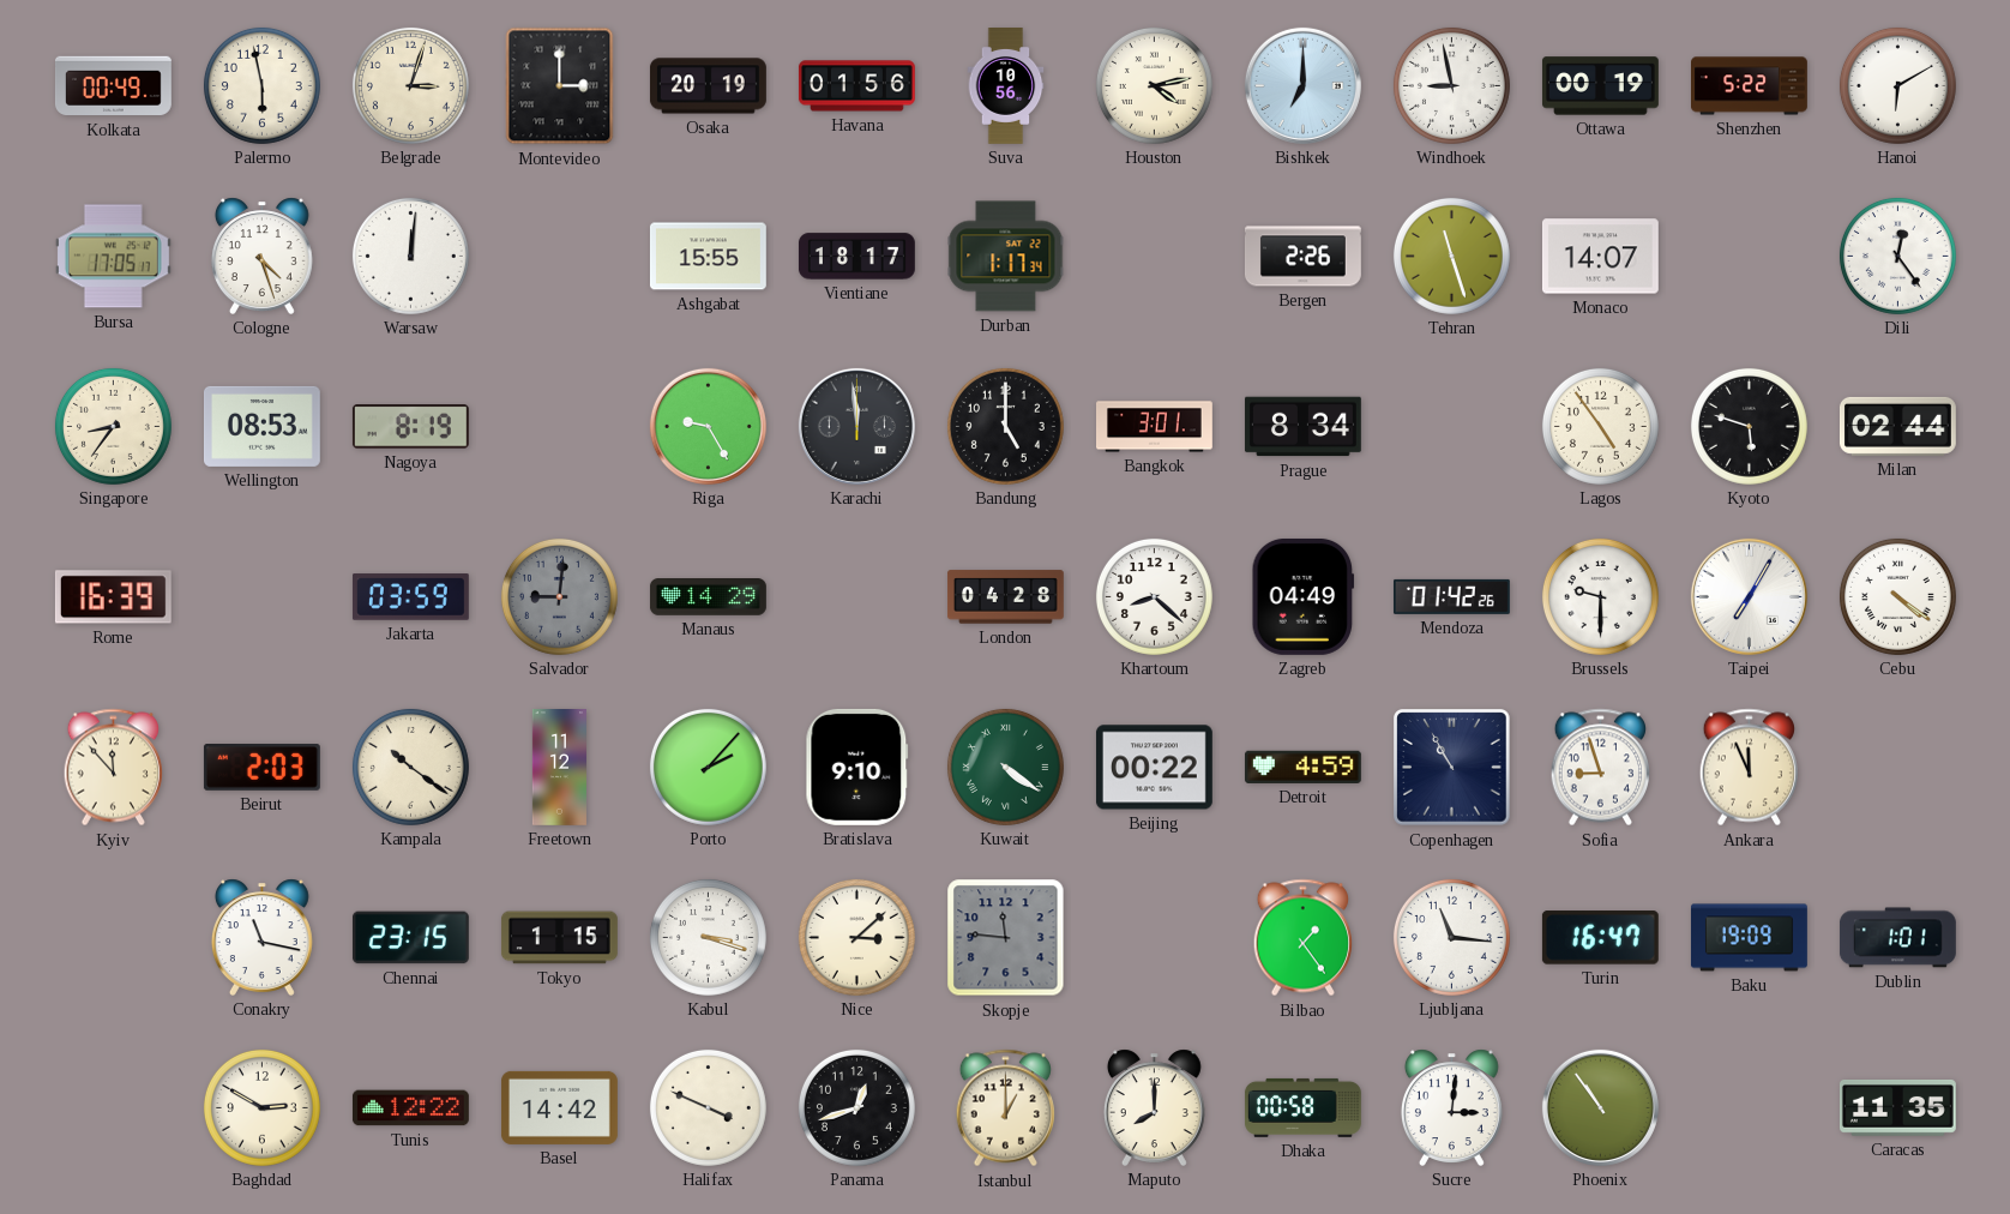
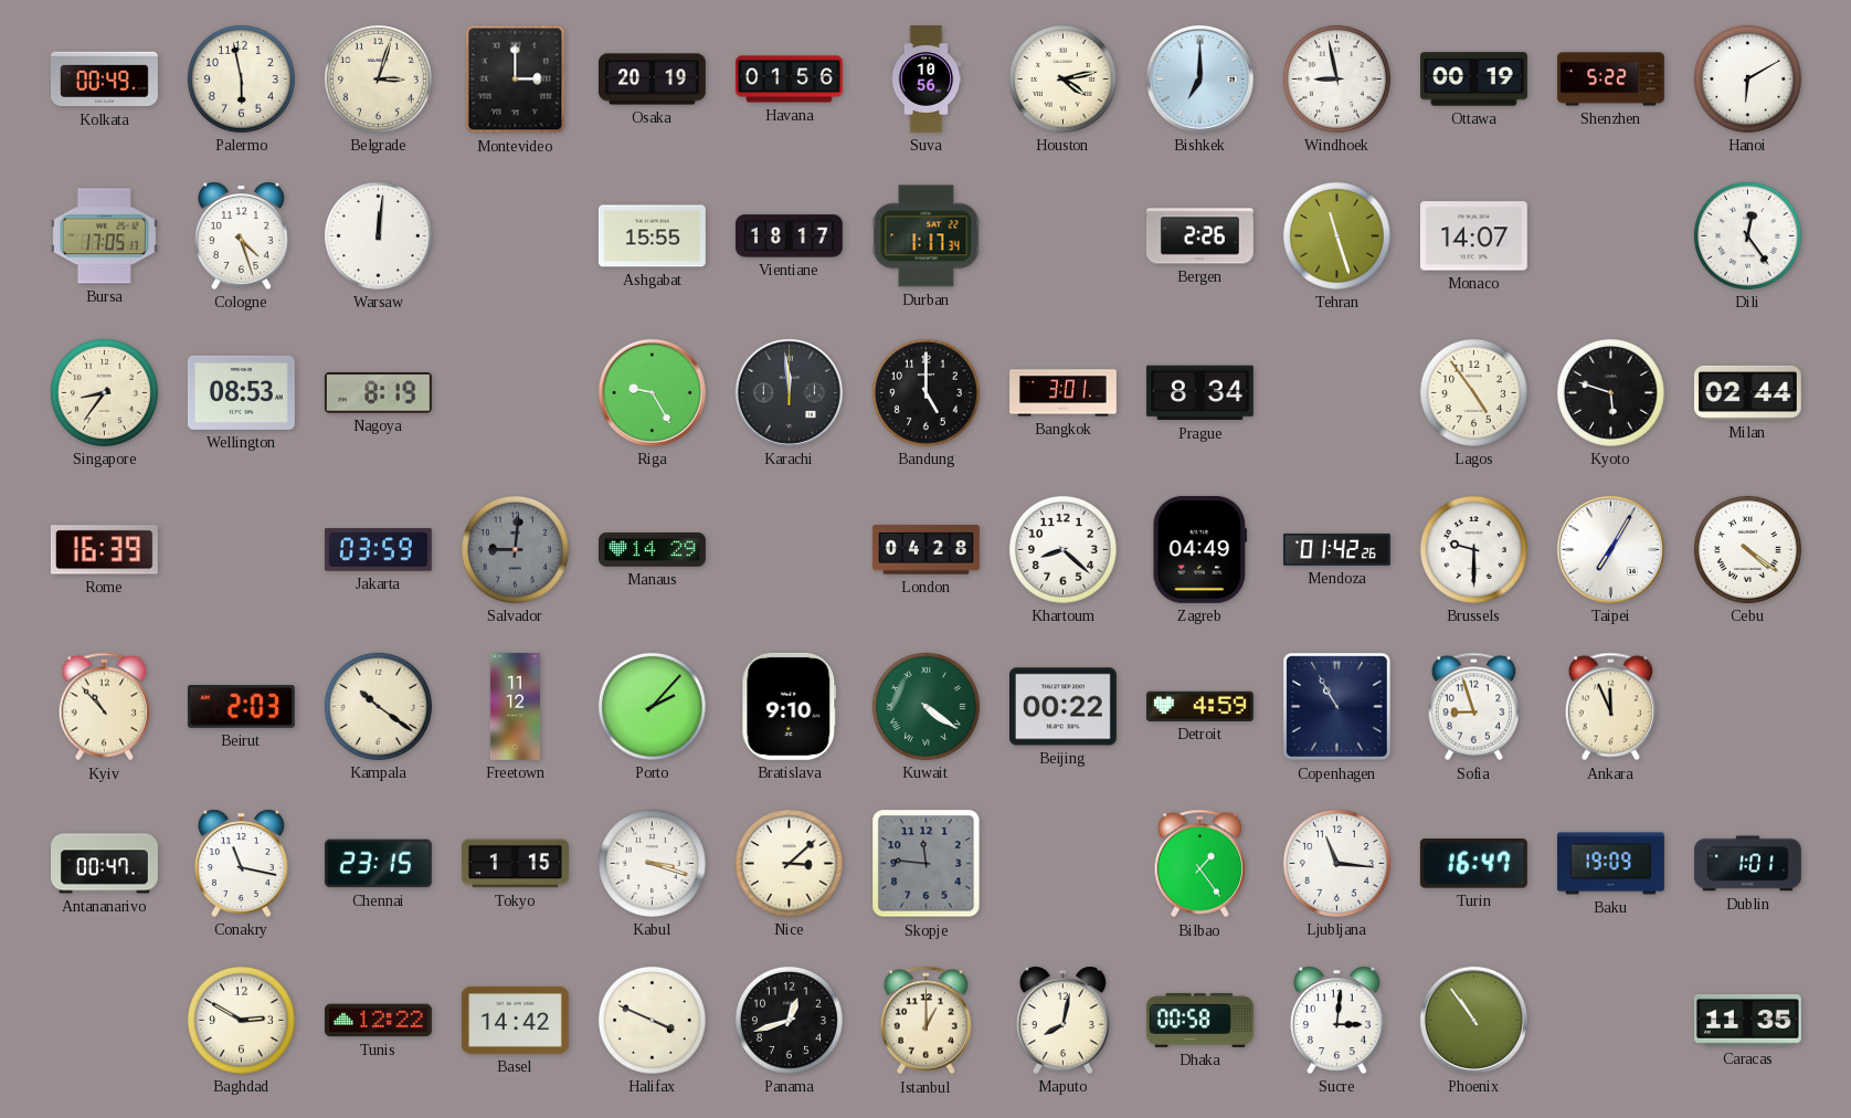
Kyiv: 11:53 -> 10:53
Antananarivo: none -> 00:47
Maputo: 8:00 -> 8:02
